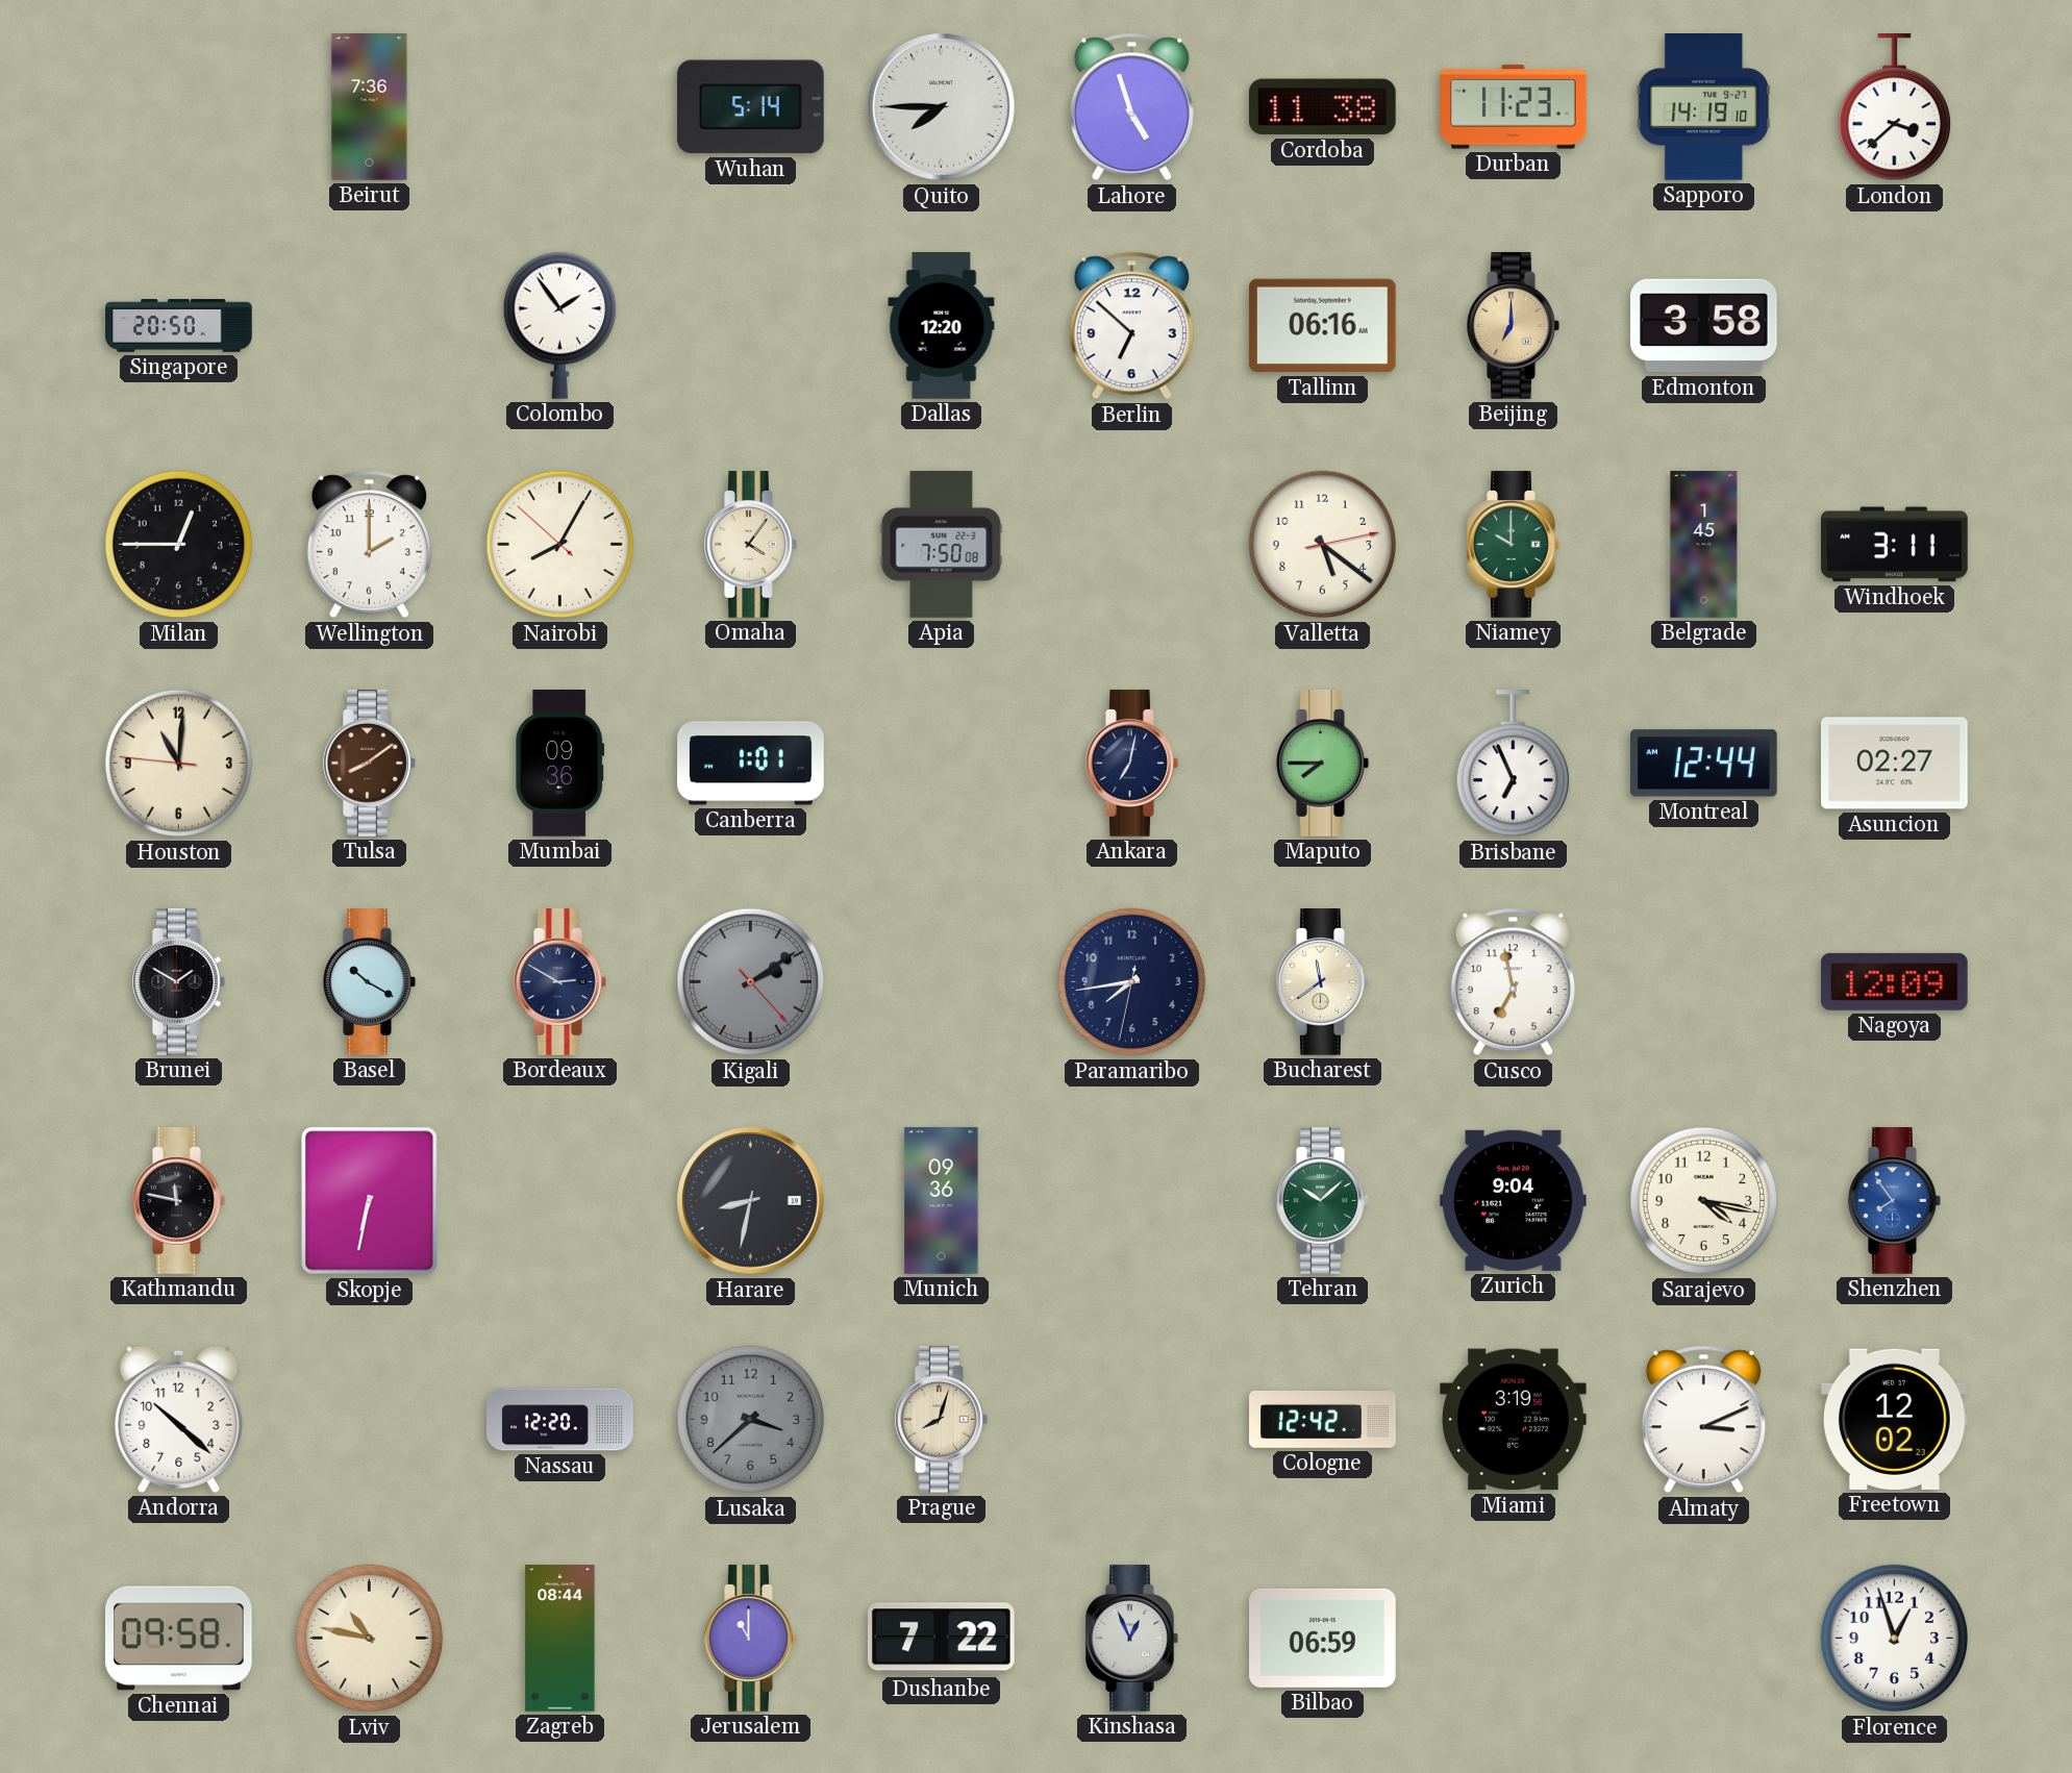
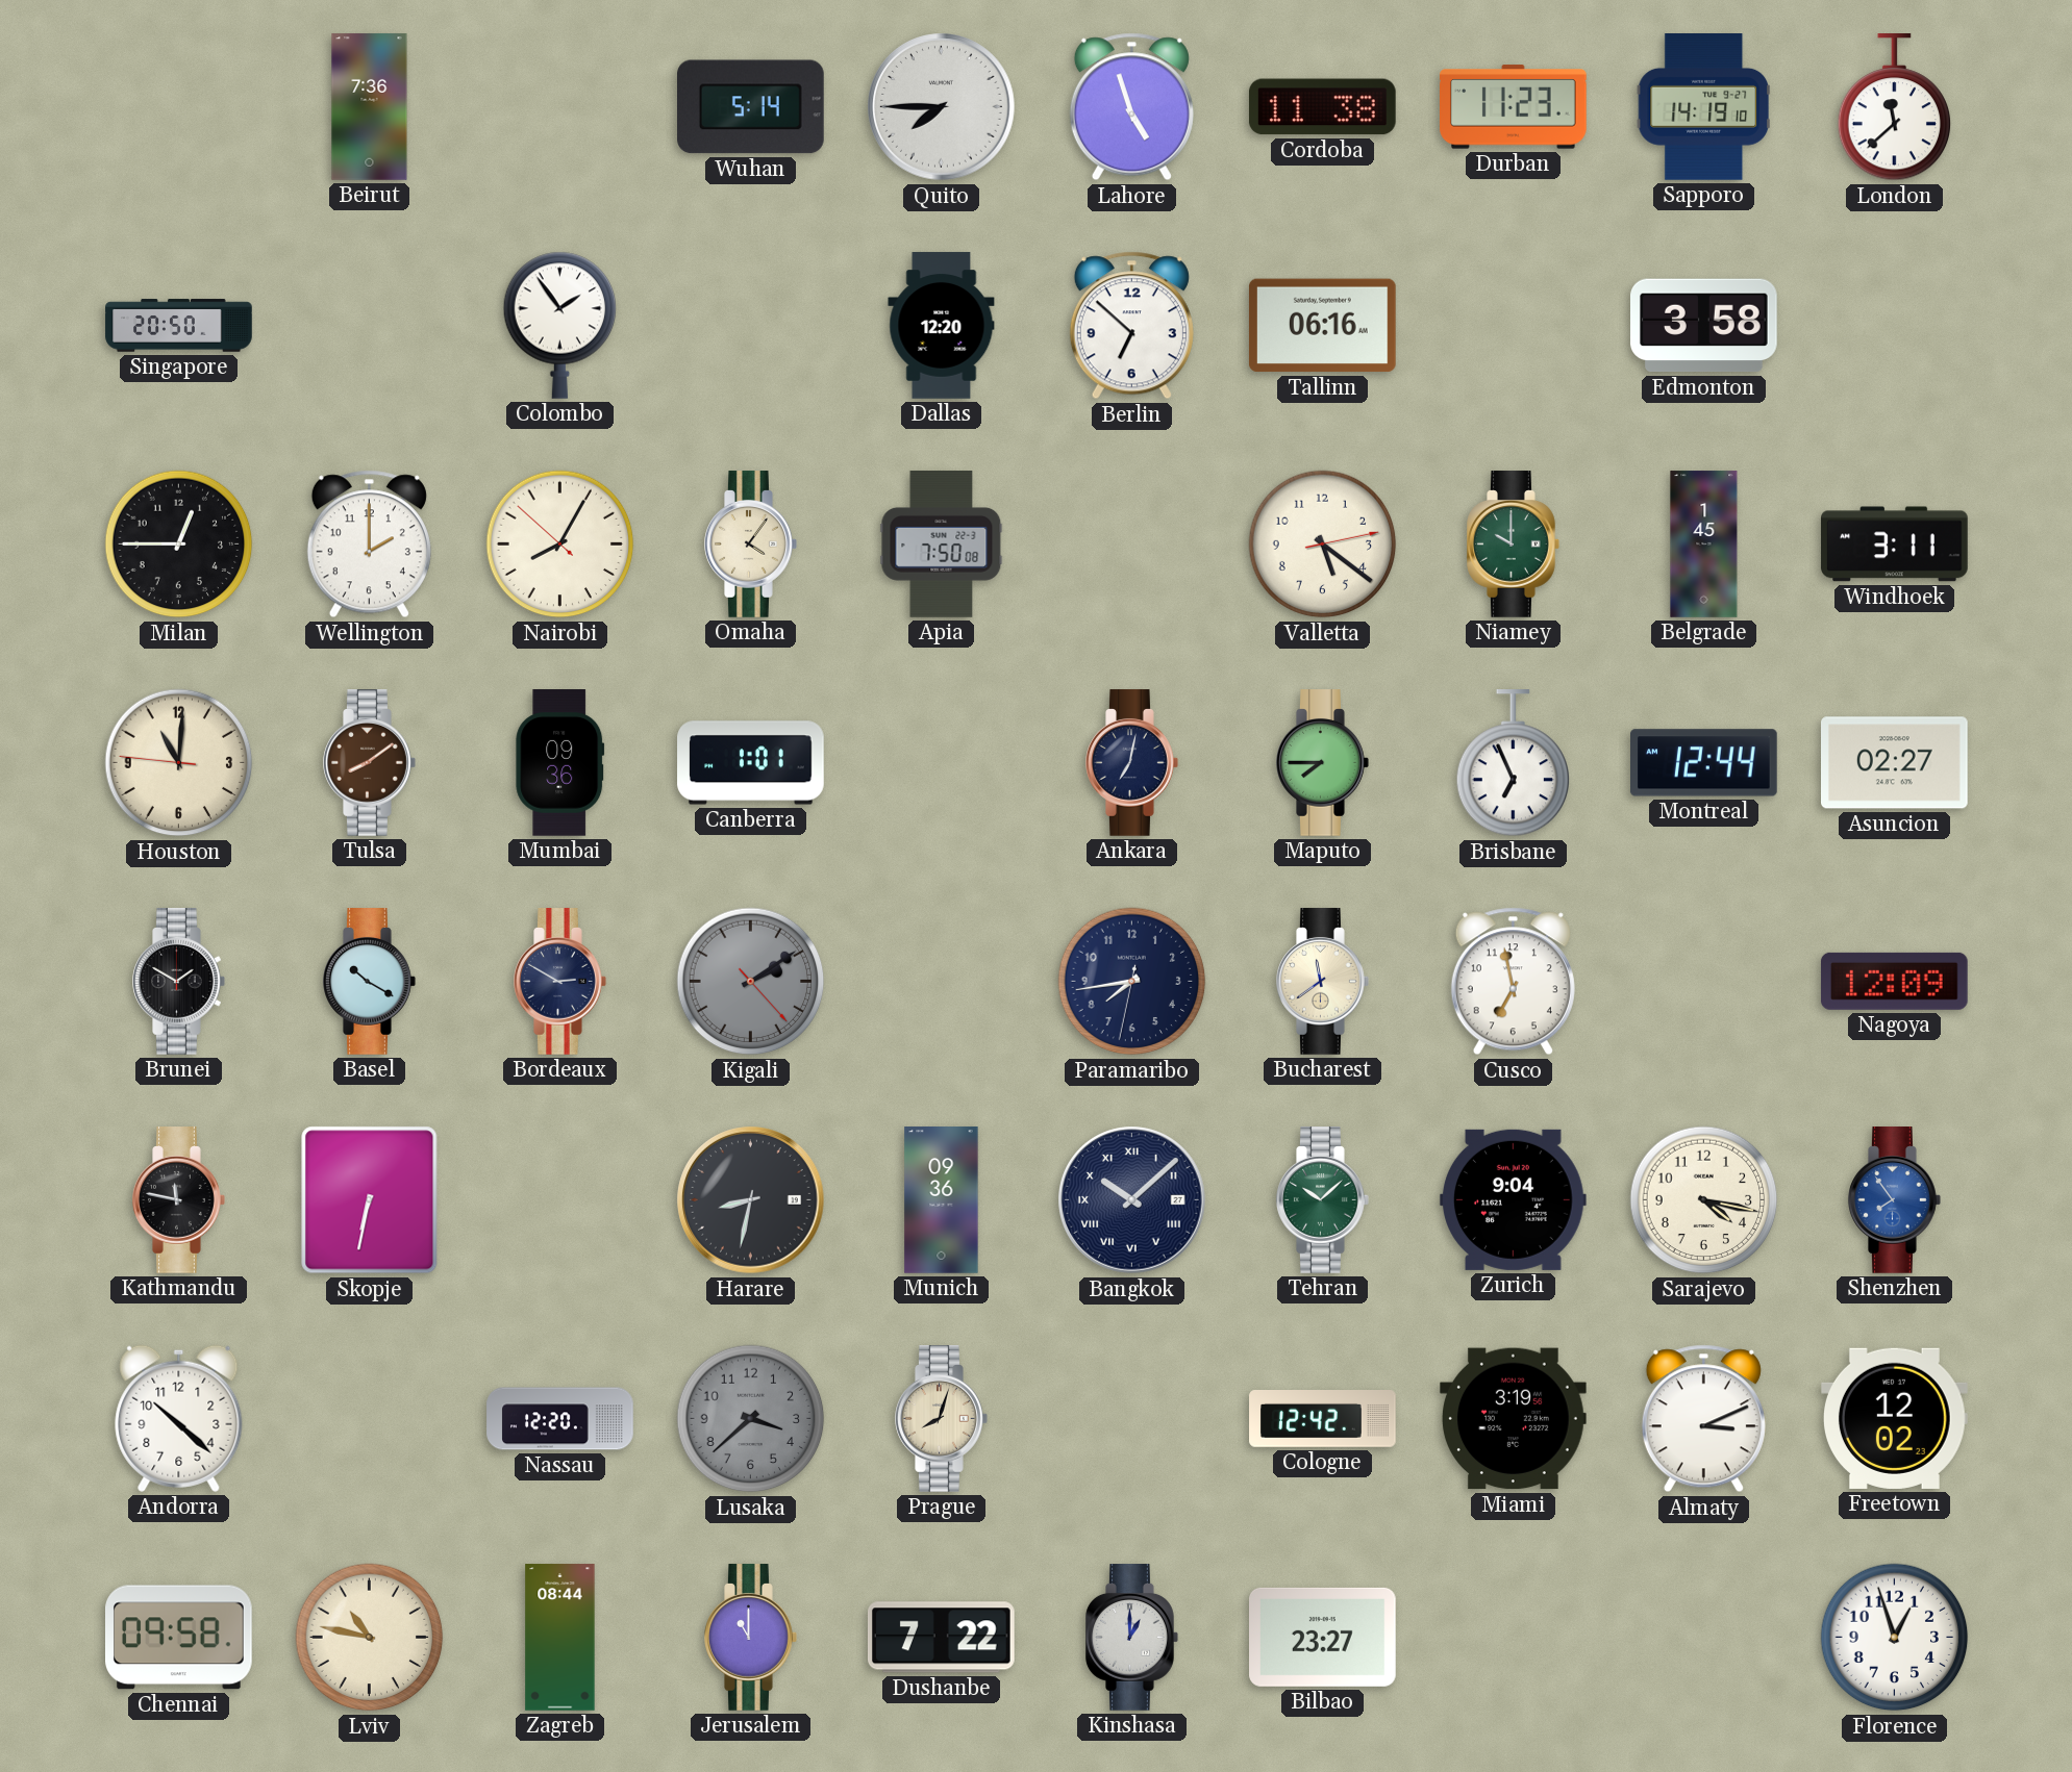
London: 3:38 -> 11:38
Beijing: 7:00 -> none
Bangkok: none -> 10:08
Kinshasa: 12:56 -> 1:00
Bilbao: 06:59 -> 23:27
